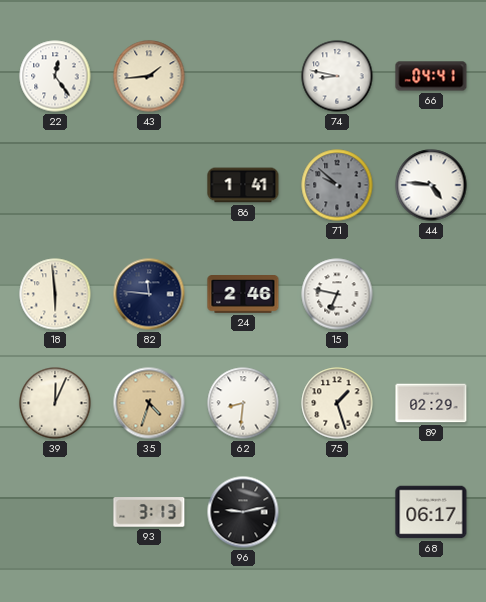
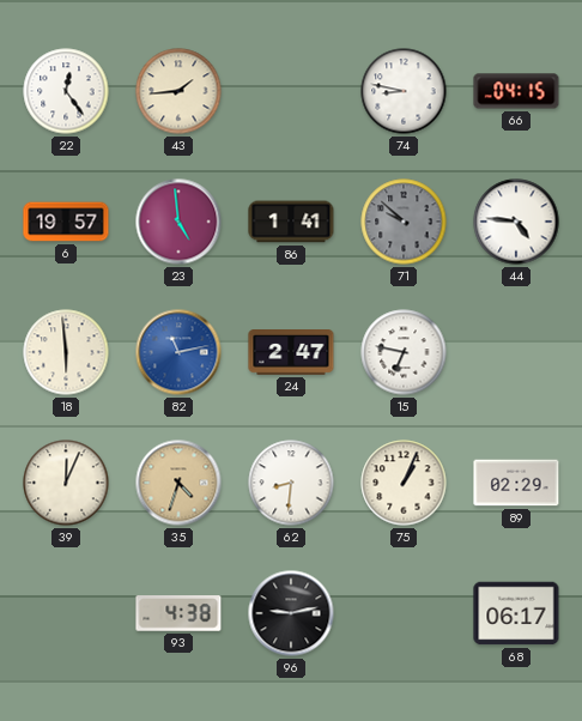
66: 04:41 -> 04:15
6: none -> 19:57
23: none -> 4:59
82: 11:46 -> 11:13
82 dial: navy -> blue
24: 2:46 -> 2:47
75: 1:27 -> 1:04
93: 3:13 -> 4:38
